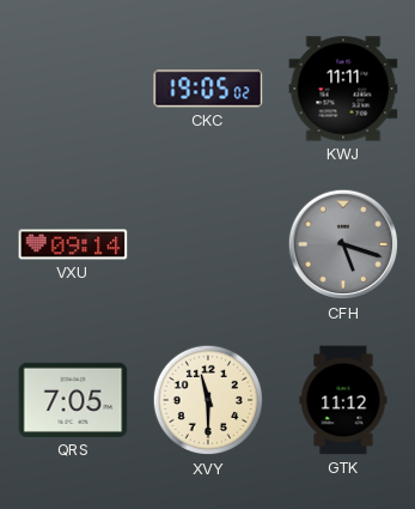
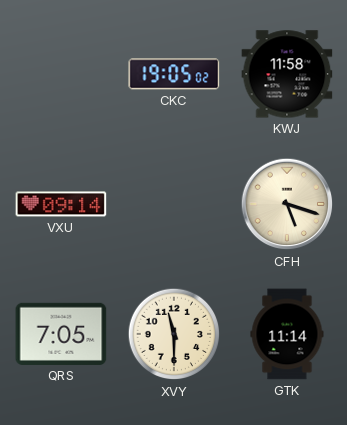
KWJ: 11:11 -> 11:58
CFH dial: grey -> cream
GTK: 11:12 -> 11:14
